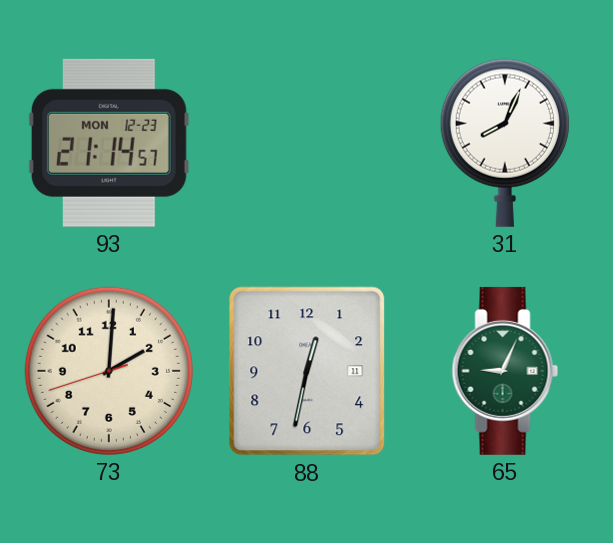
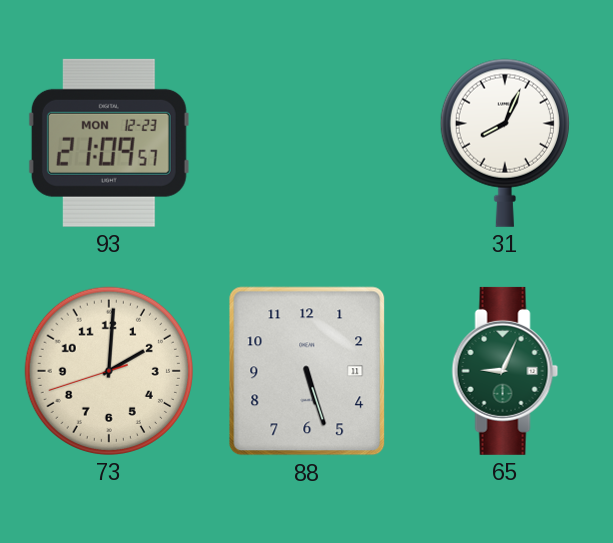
93: 21:14 -> 21:09
88: 12:32 -> 5:27
